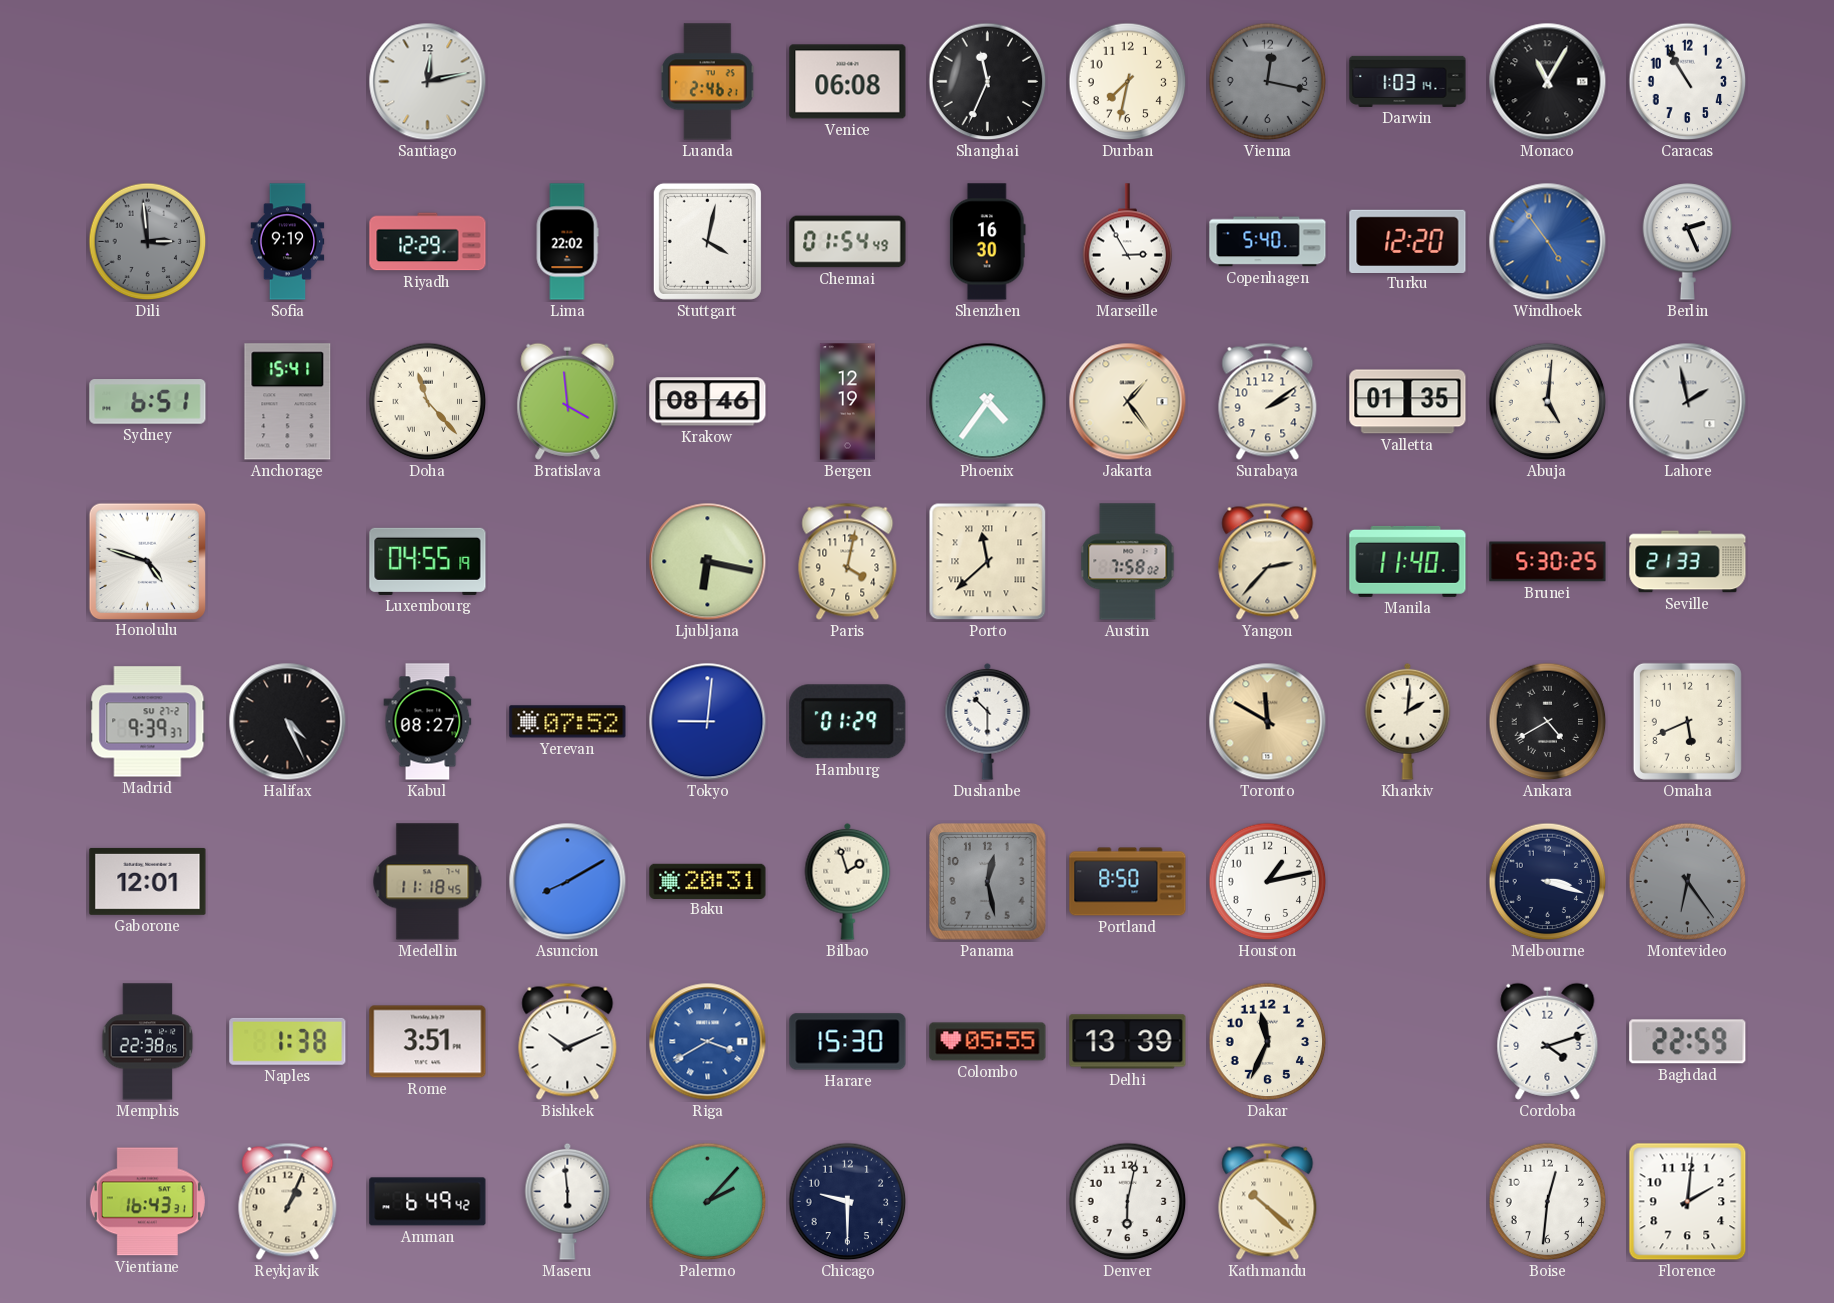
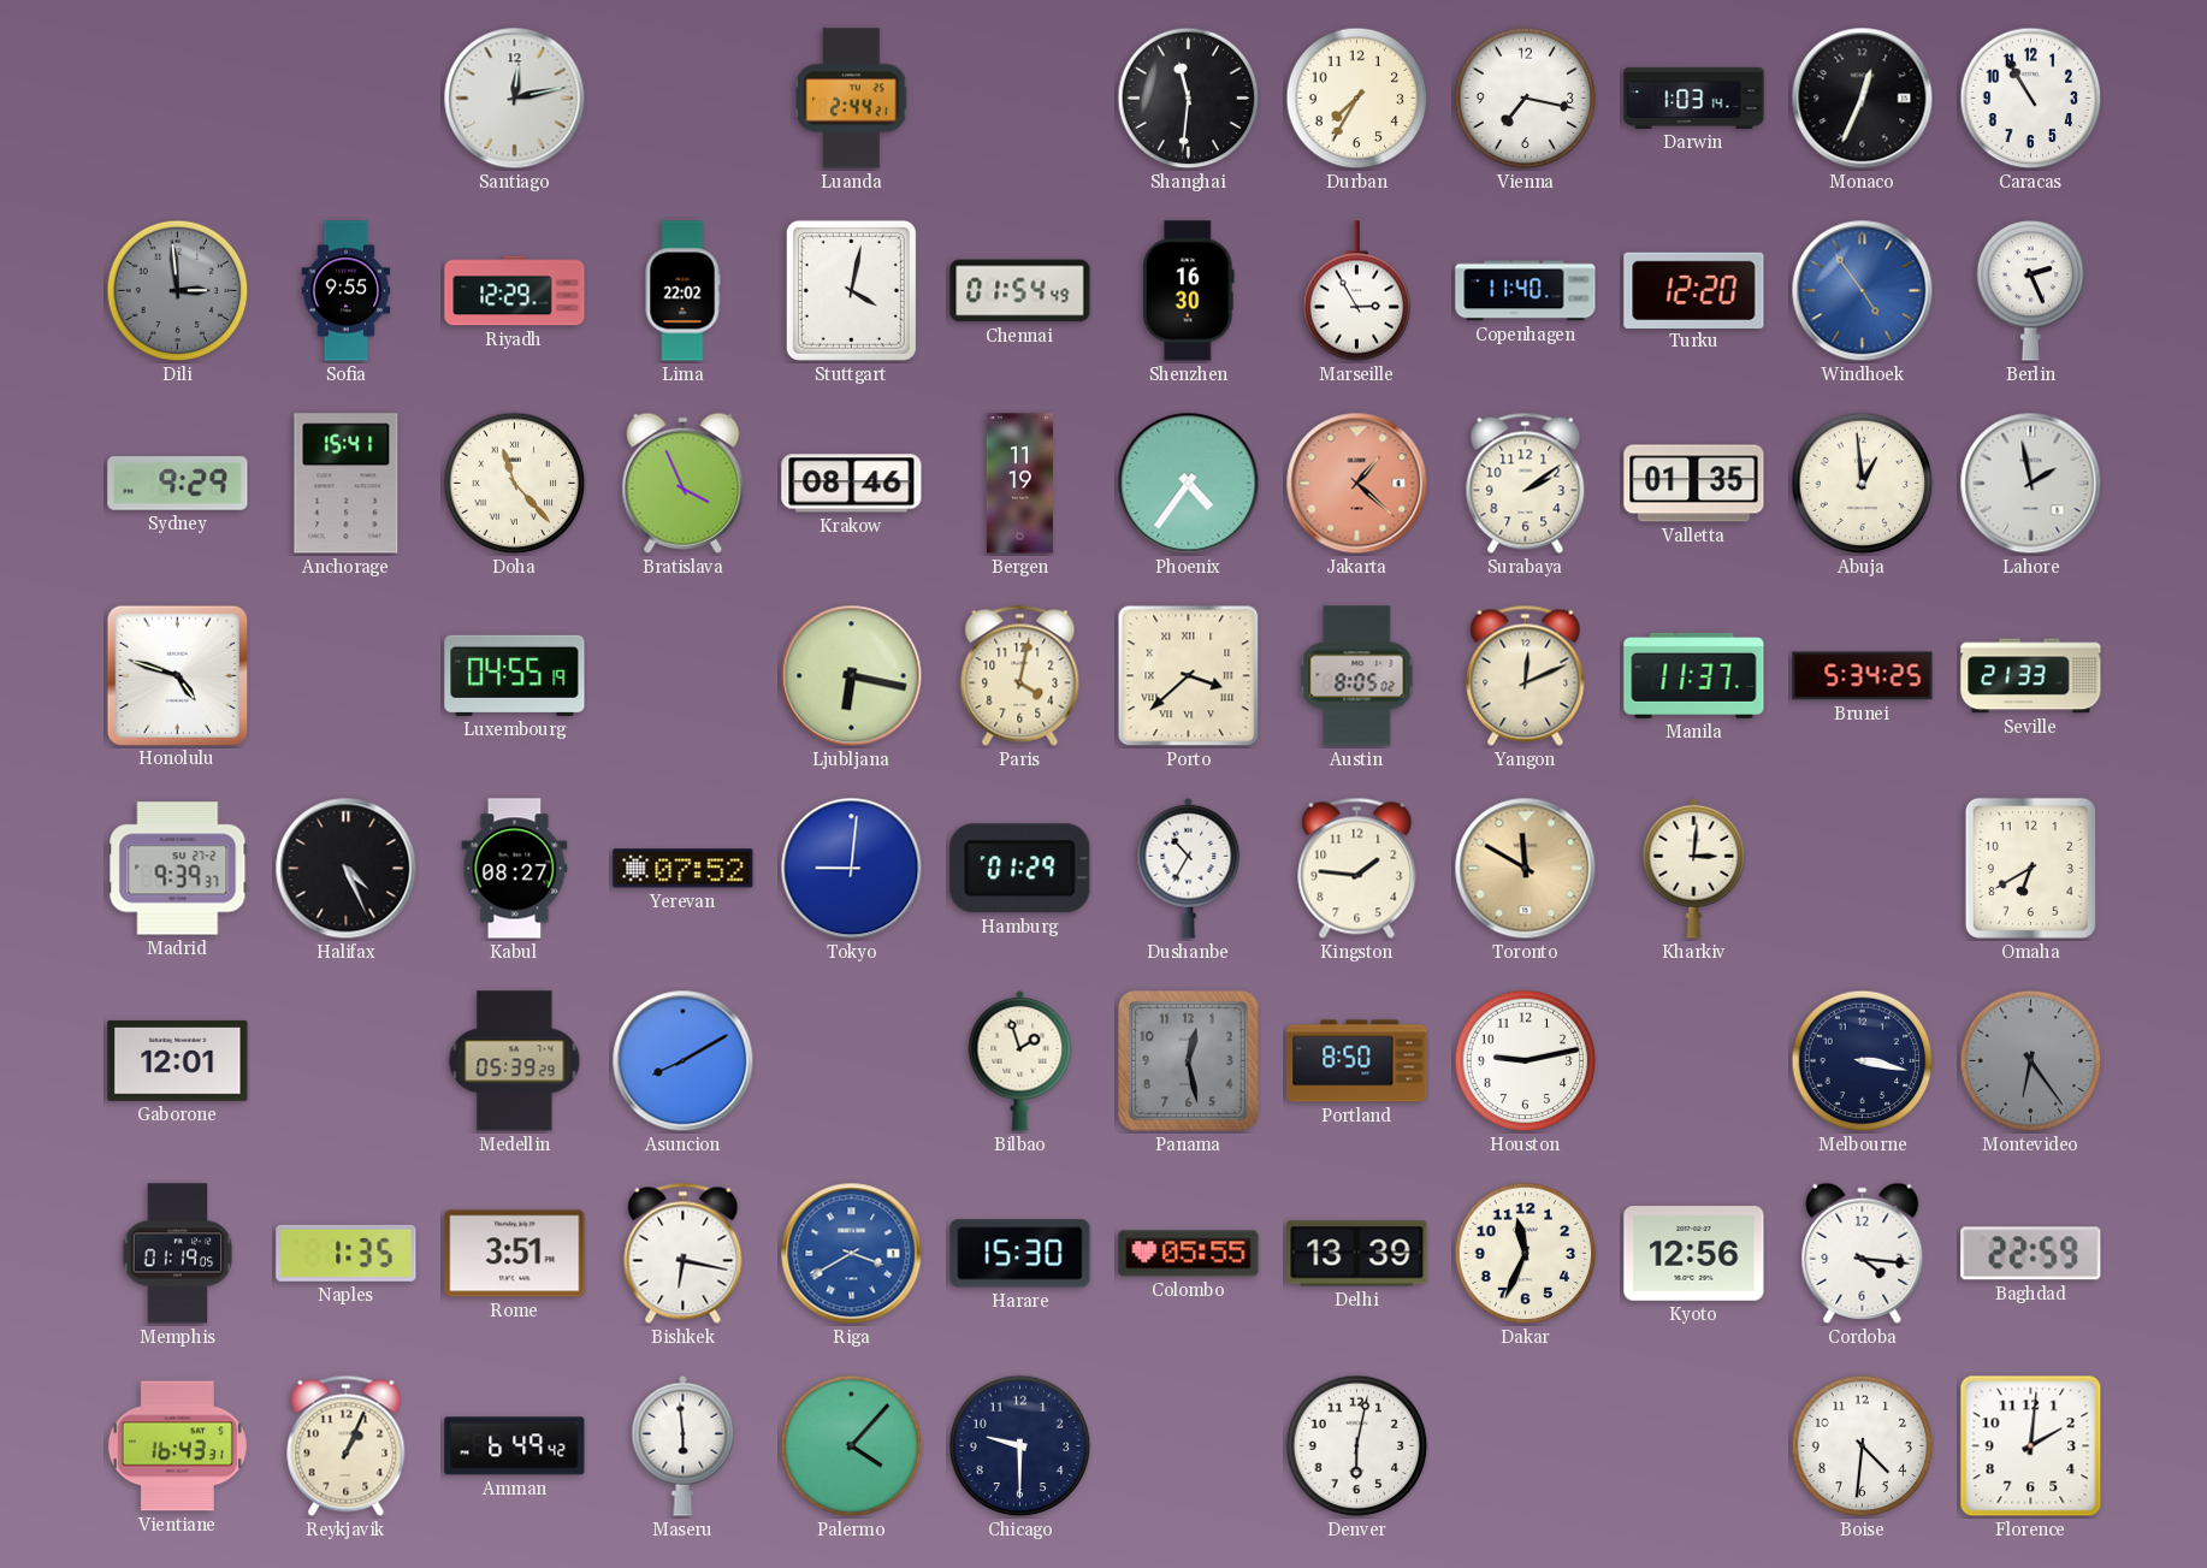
Luanda: 2:46 -> 2:44
Venice: 06:08 -> none
Shanghai: 11:34 -> 11:31
Durban: 7:32 -> 7:35
Vienna: 12:17 -> 7:17
Vienna dial: grey -> white
Monaco: 11:05 -> 12:34
Sofia: 9:19 -> 9:55
Copenhagen: 5:40 -> 11:40
Sydney: 6:51 -> 9:29
Bratislava: 3:59 -> 3:56
Bergen: 12:19 -> 11:19
Jakarta: 1:24 -> 1:22
Jakarta dial: cream -> salmon
Abuja: 5:01 -> 12:59
Porto: 11:38 -> 3:38
Austin: 7:58 -> 8:05
Yangon: 2:37 -> 12:11
Manila: 11:40 -> 11:37
Brunei: 5:30 -> 5:34
Dushanbe: 10:30 -> 10:35
Kingston: none -> 1:46
Kharkiv: 2:01 -> 3:01
Ankara: 4:40 -> none
Omaha: 5:41 -> 6:40
Medellin: 11:18 -> 05:39
Baku: 20:31 -> none
Houston: 1:13 -> 9:13
Melbourne: 3:18 -> 3:17
Memphis: 22:38 -> 01:19
Naples: 1:38 -> 1:35
Bishkek: 10:11 -> 6:17
Kyoto: none -> 12:56
Cordoba: 4:12 -> 4:16
Palermo: 2:07 -> 4:07
Kathmandu: 10:22 -> none
Boise: 12:31 -> 4:31
